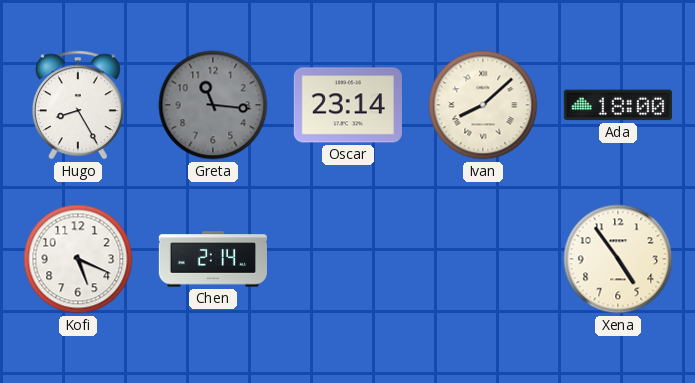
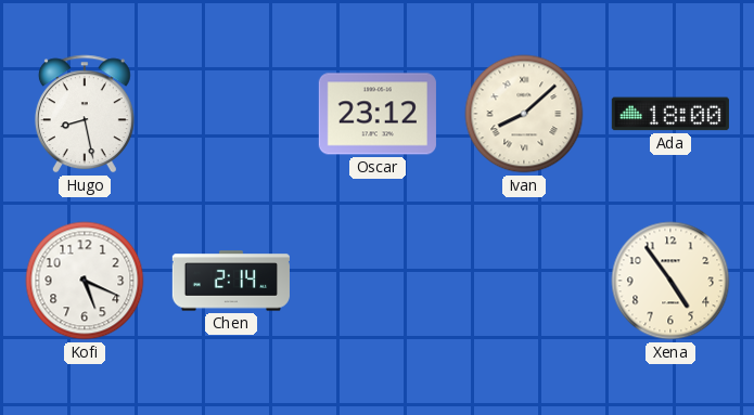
Hugo: 8:25 -> 8:28
Greta: 11:16 -> none
Oscar: 23:14 -> 23:12
